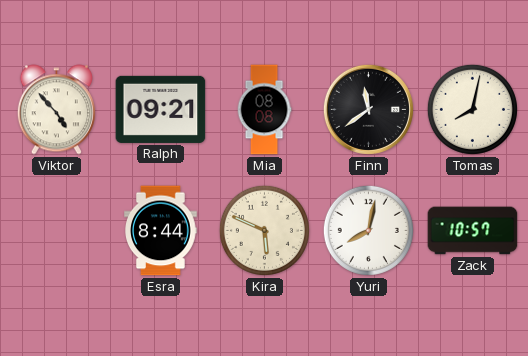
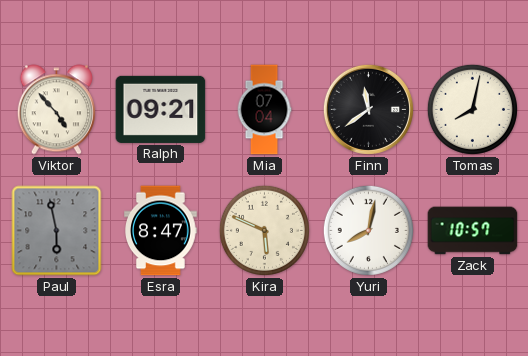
Mia: 08:08 -> 07:04
Paul: none -> 5:58
Esra: 8:44 -> 8:47
